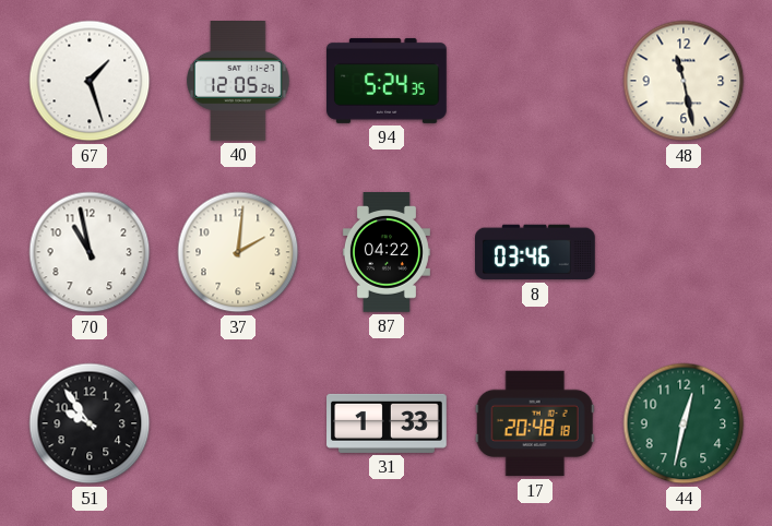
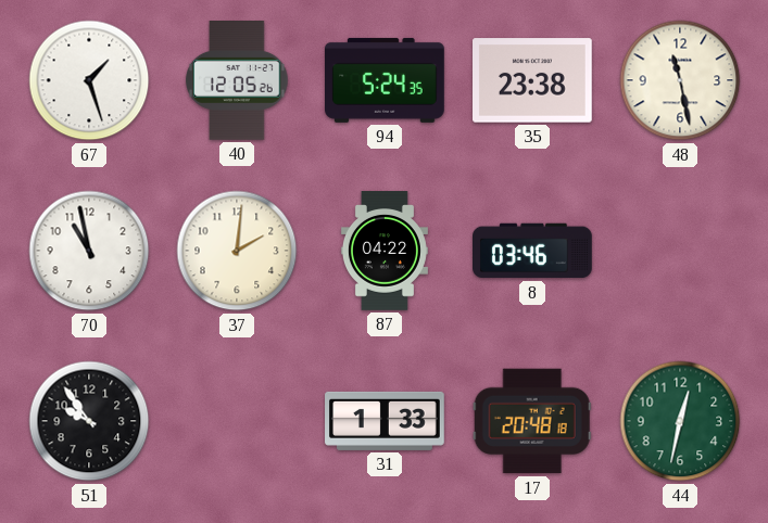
35: none -> 23:38
